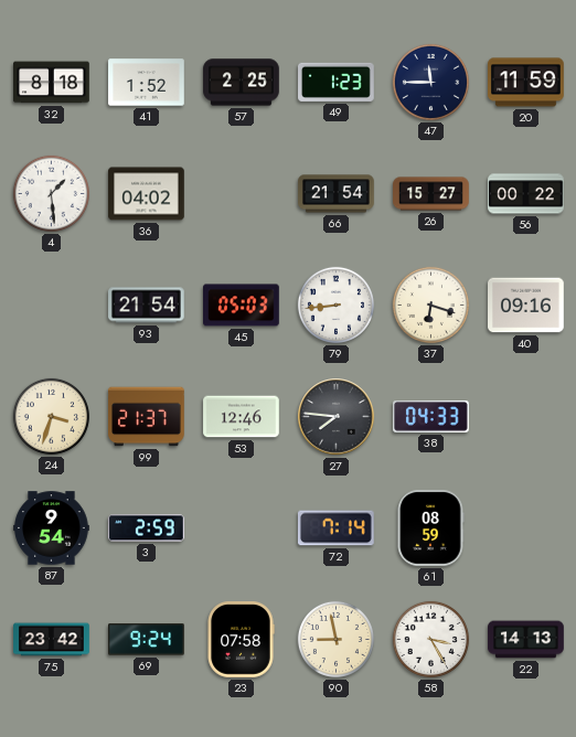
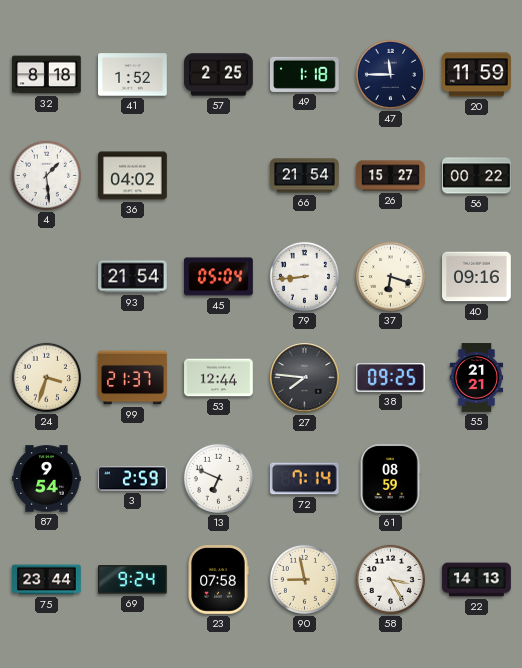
49: 1:23 -> 1:18
45: 05:03 -> 05:04
53: 12:46 -> 12:44
38: 04:33 -> 09:25
55: none -> 21:21
13: none -> 6:49
75: 23:42 -> 23:44
